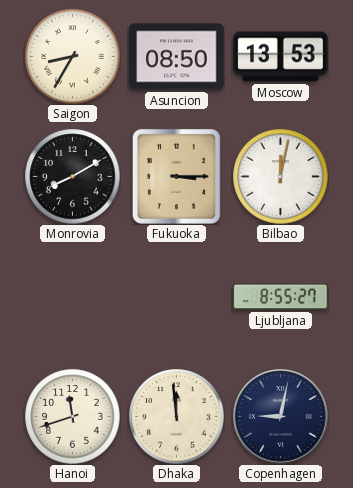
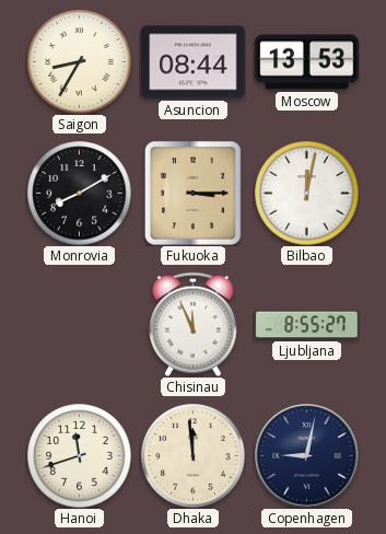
Asuncion: 08:50 -> 08:44
Chisinau: none -> 11:56
